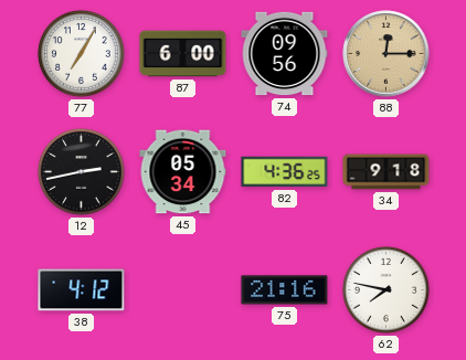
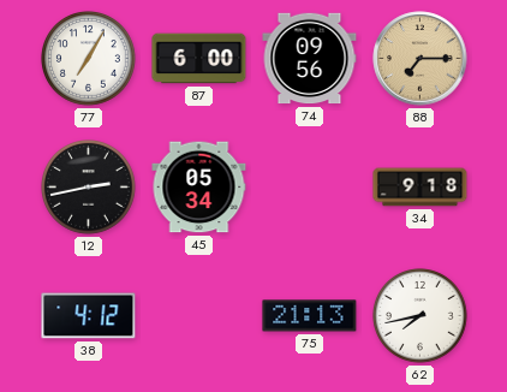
88: 12:15 -> 7:15
82: 4:36 -> none
75: 21:16 -> 21:13
62: 7:47 -> 7:43
